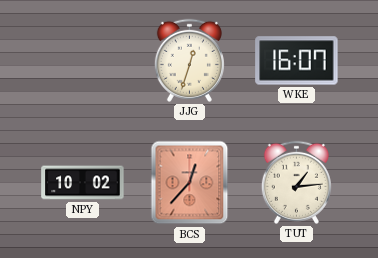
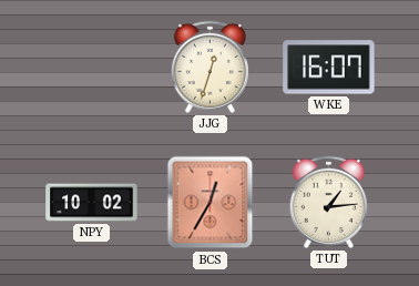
BCS: 12:37 -> 12:35
